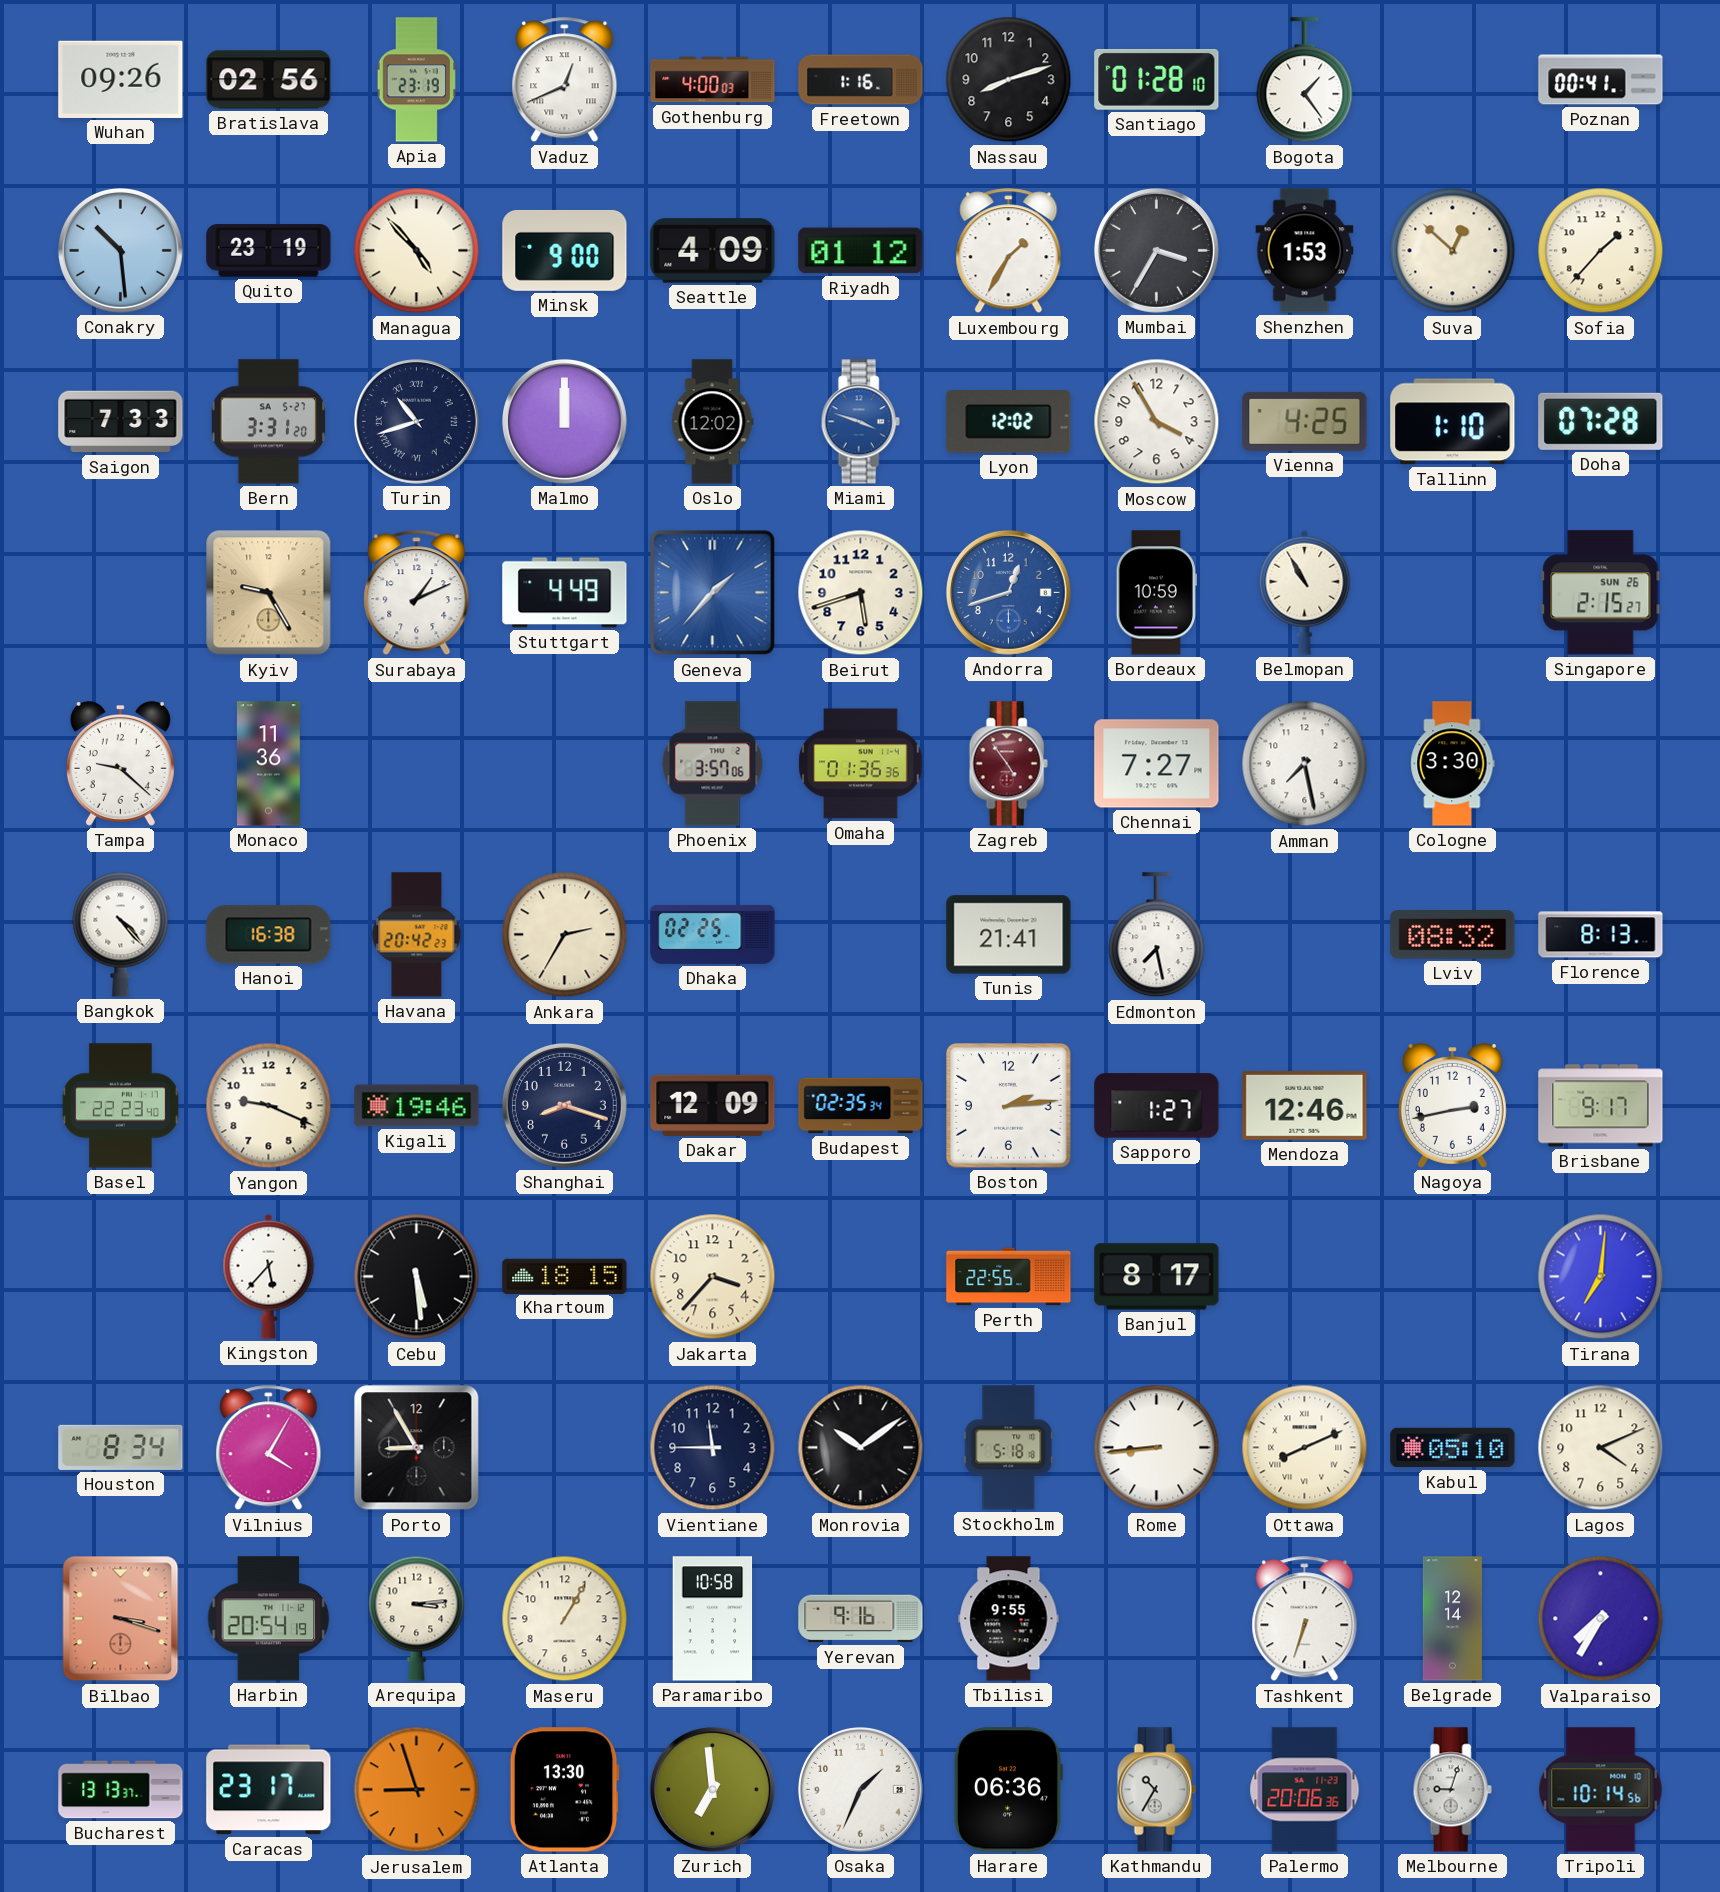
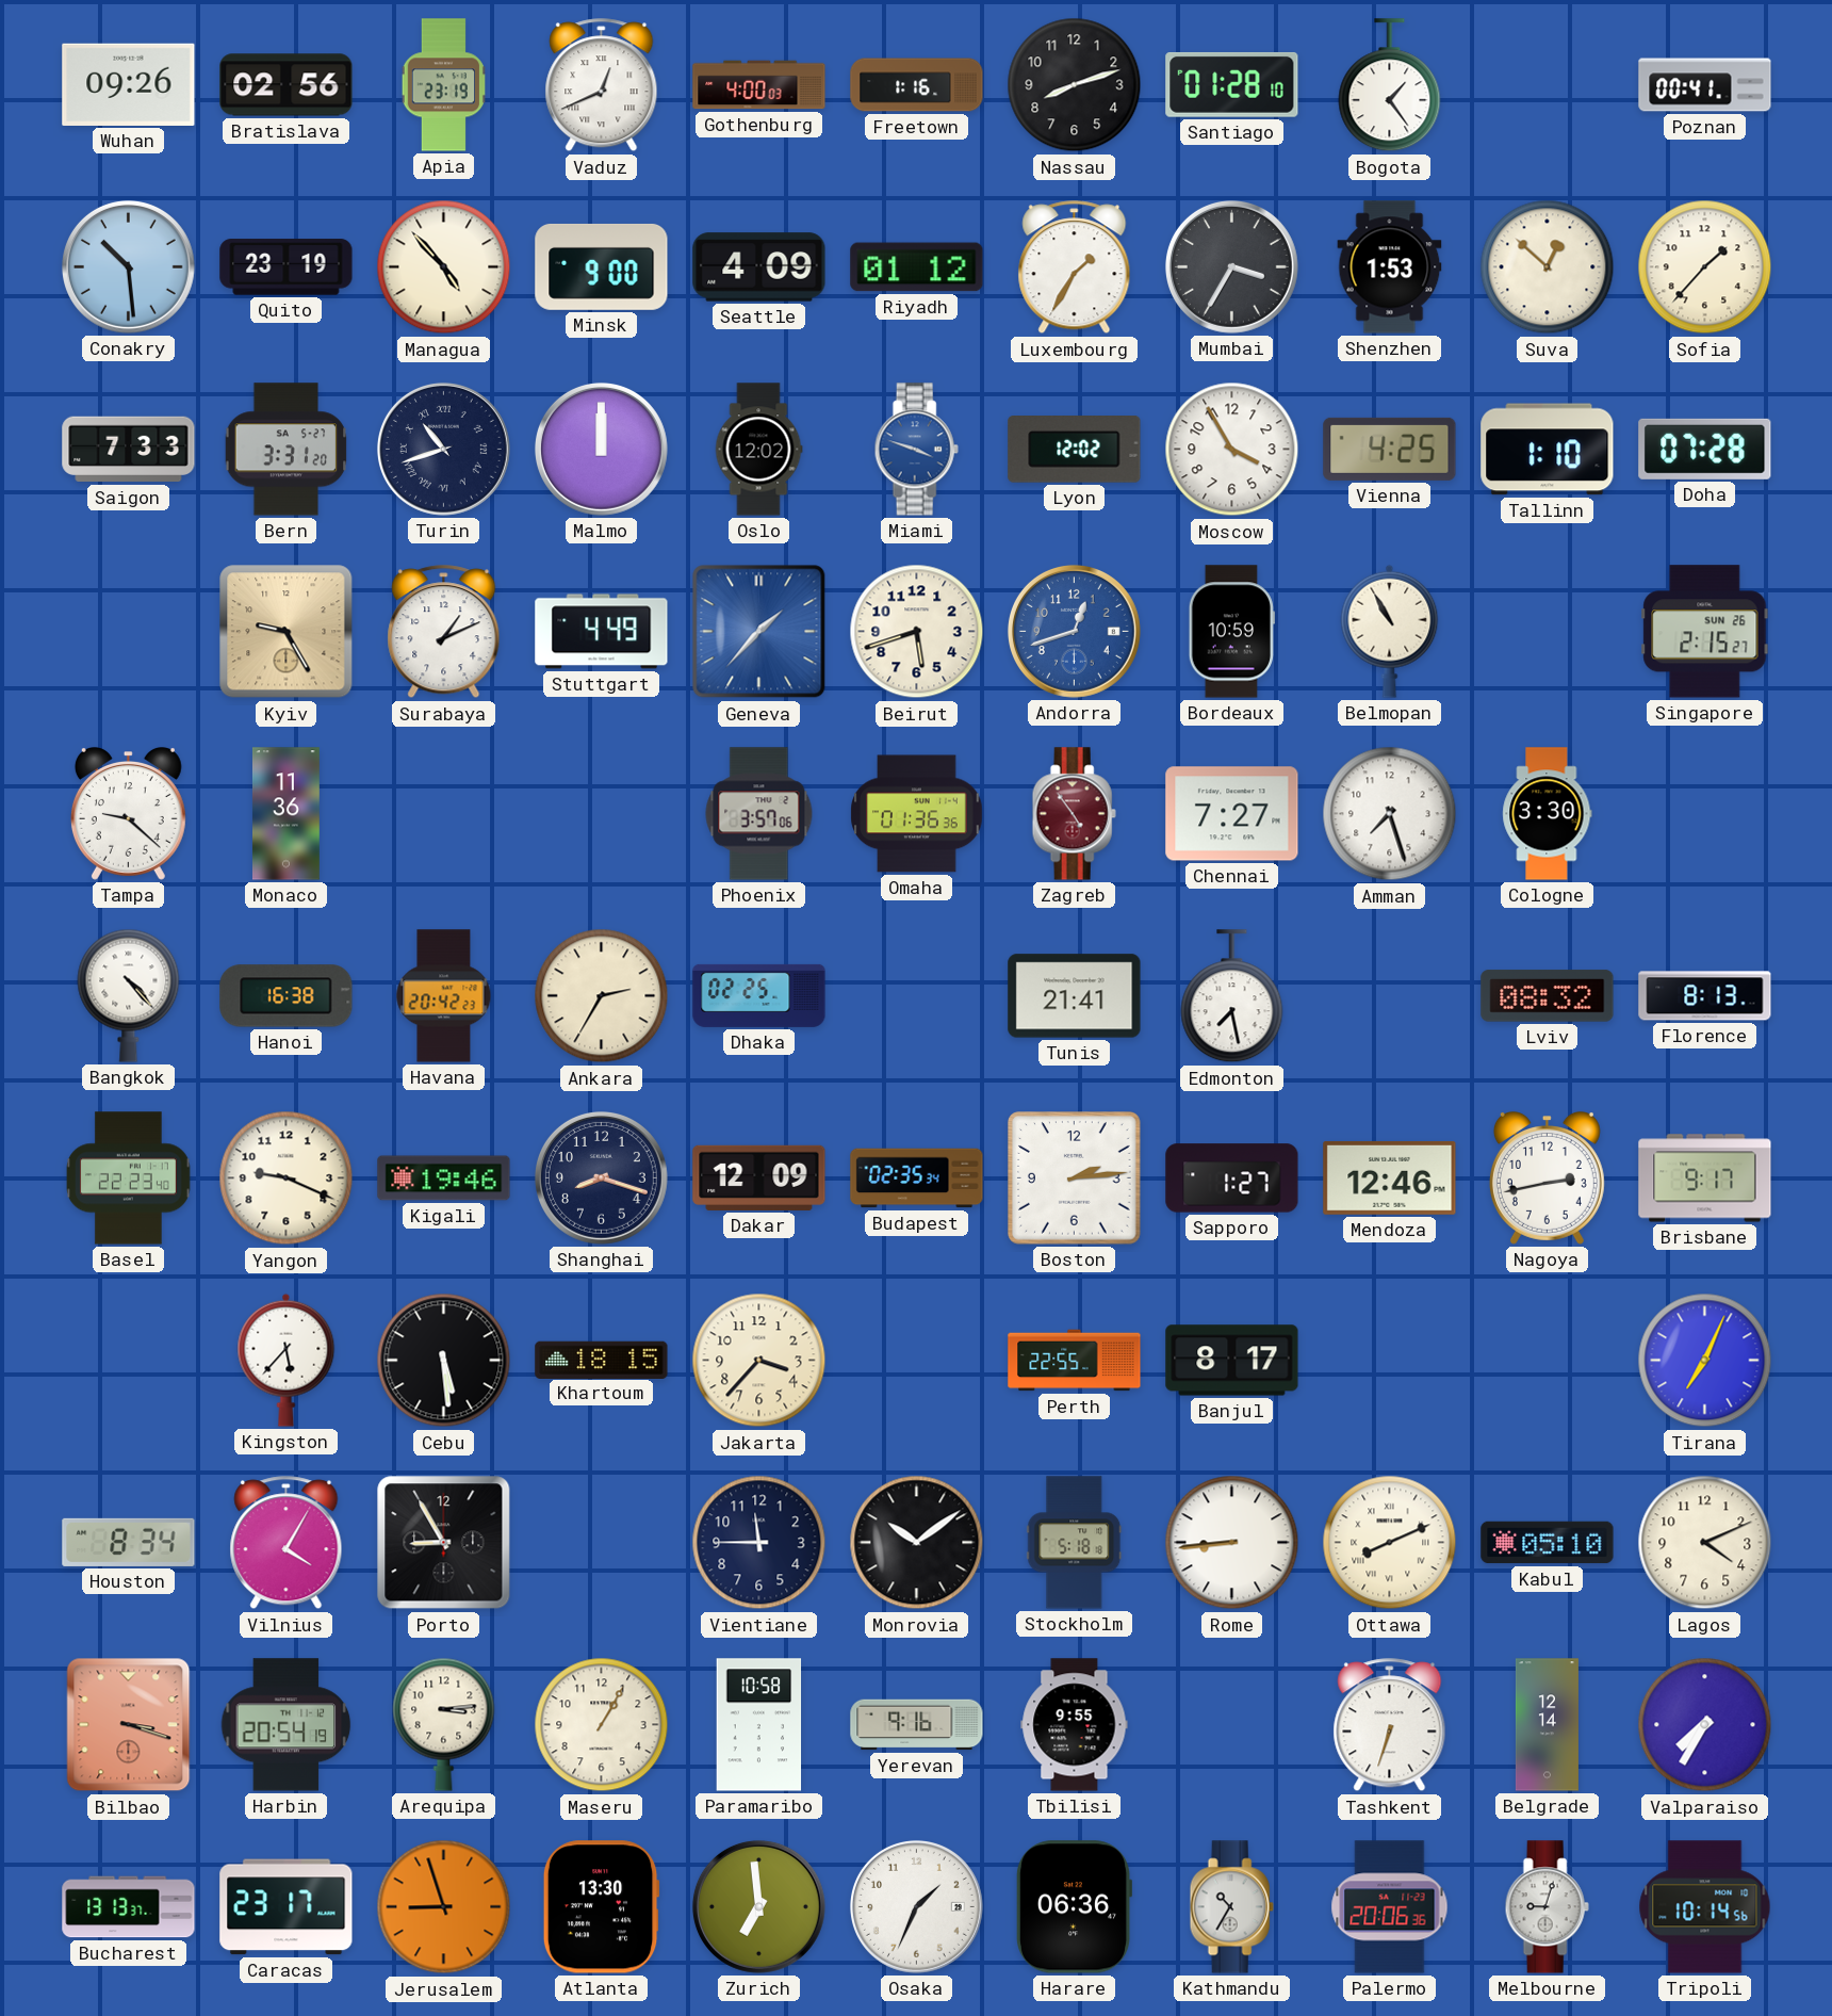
Amman: 7:28 -> 7:27
Tirana: 7:01 -> 7:04
